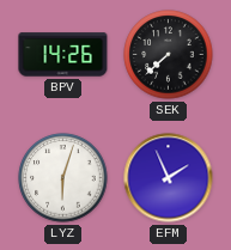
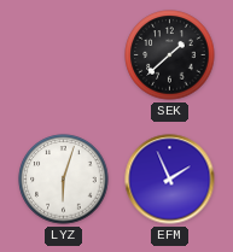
BPV: 14:26 -> none
SEK: 7:38 -> 1:38
